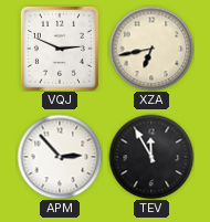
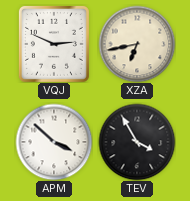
APM: 2:53 -> 3:52
TEV: 11:55 -> 3:55
